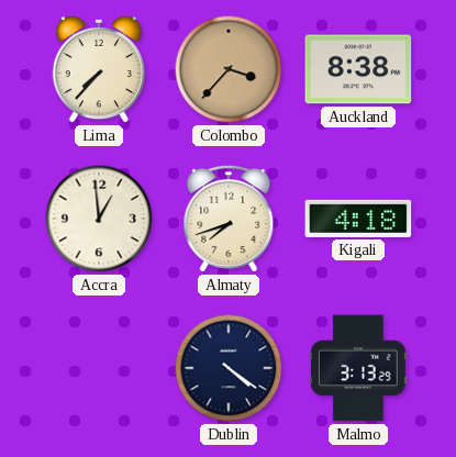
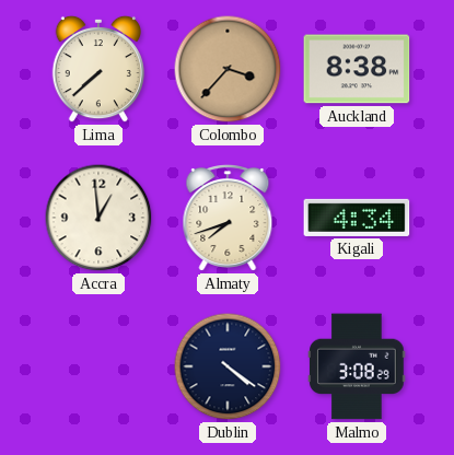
Lima: 7:37 -> 7:38
Kigali: 4:18 -> 4:34
Malmo: 3:13 -> 3:08
